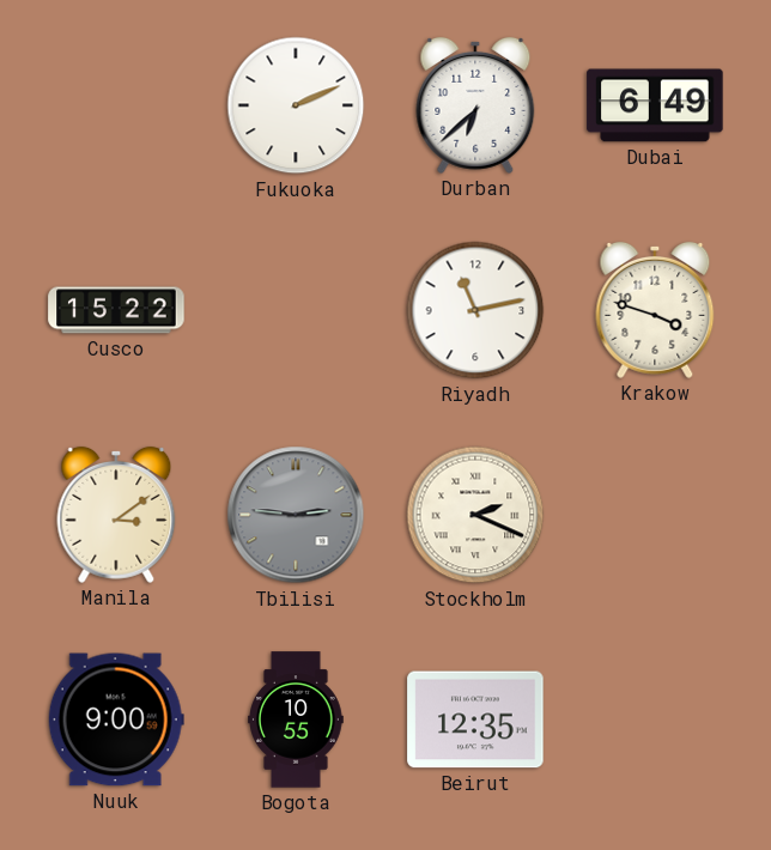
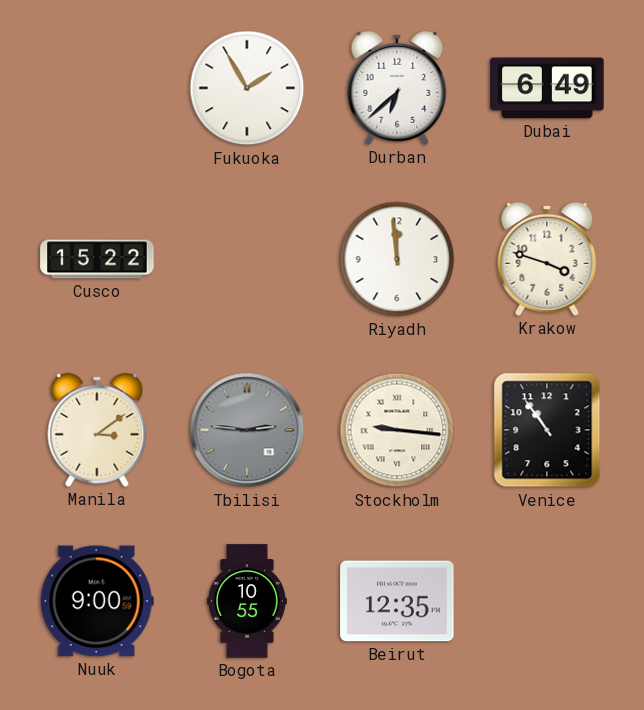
Fukuoka: 2:11 -> 1:55
Riyadh: 11:13 -> 11:59
Stockholm: 2:19 -> 9:16
Venice: none -> 10:54
